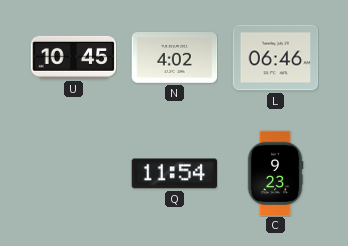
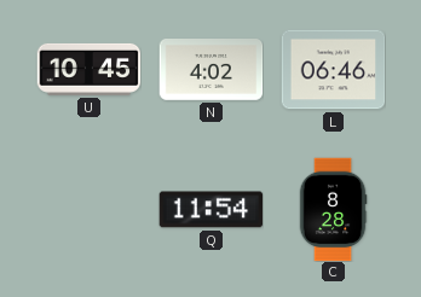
C: 9:23 -> 8:28
